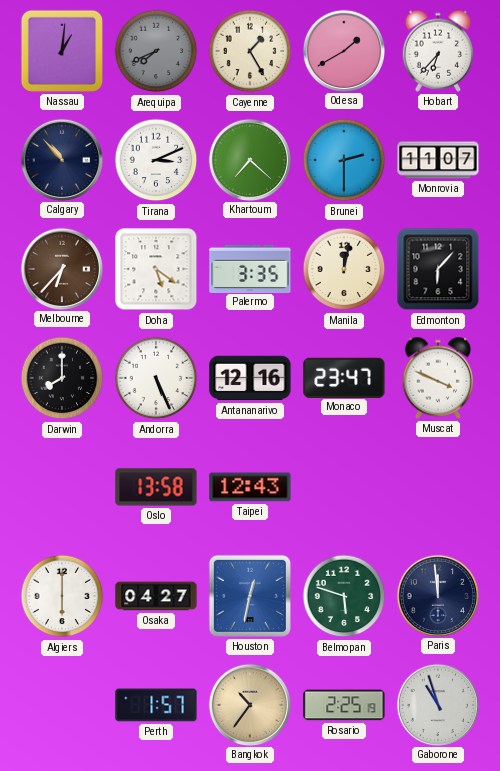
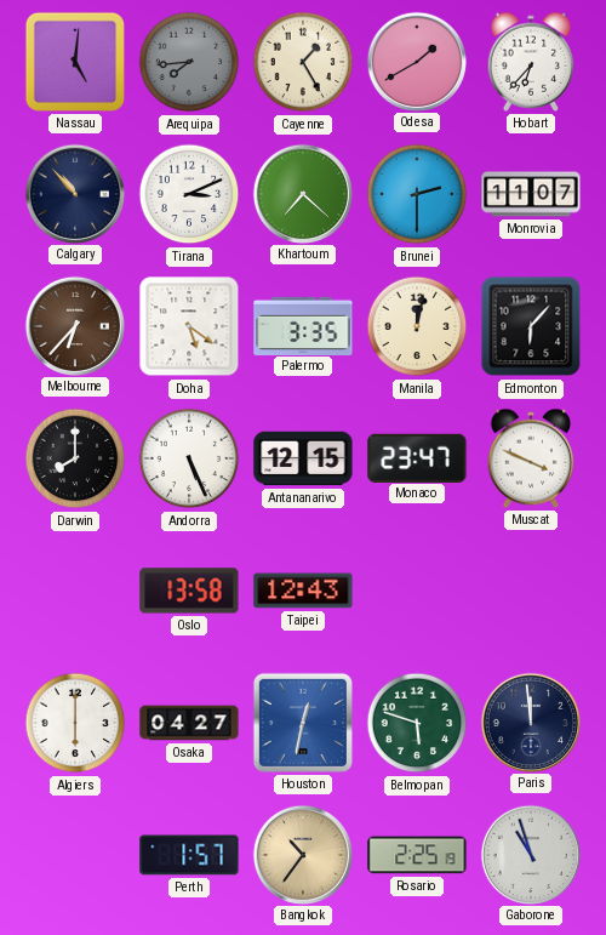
Nassau: 1:01 -> 5:01
Arequipa: 7:41 -> 7:44
Antananarivo: 12:16 -> 12:15
